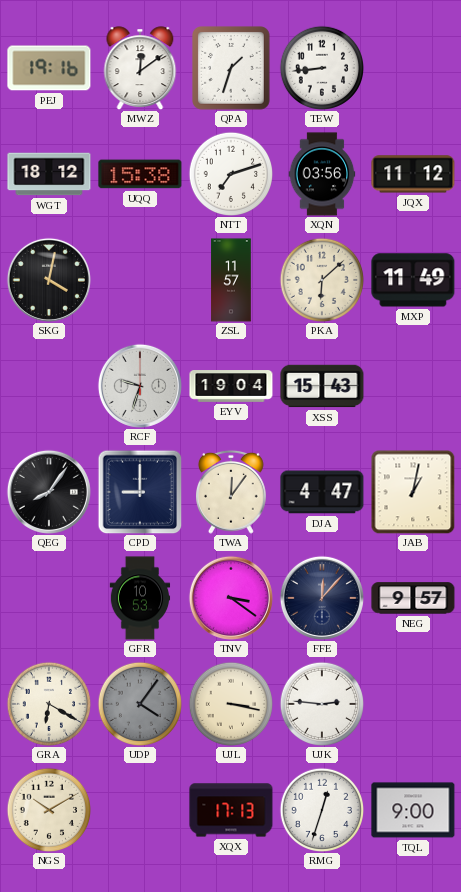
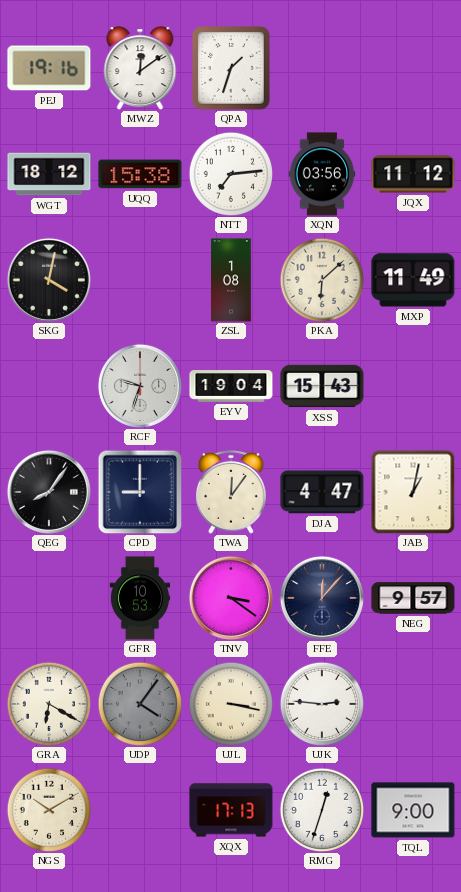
TEW: 8:44 -> none
NTT: 7:12 -> 7:14
ZSL: 11:57 -> 1:08
